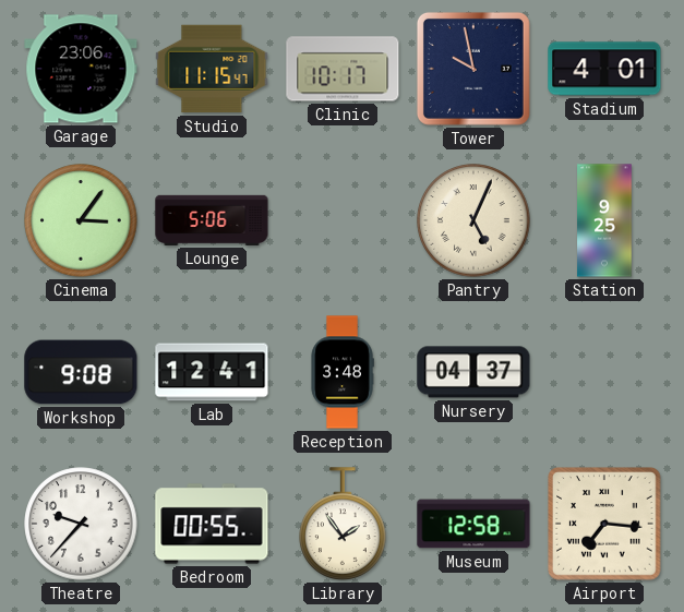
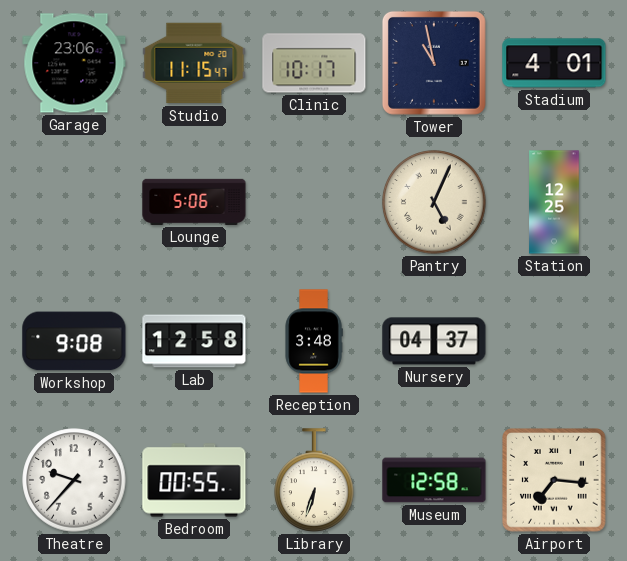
Tower: 9:58 -> 10:58
Cinema: 3:06 -> none
Station: 9:25 -> 12:25
Lab: 12:41 -> 12:58
Library: 1:54 -> 6:33
